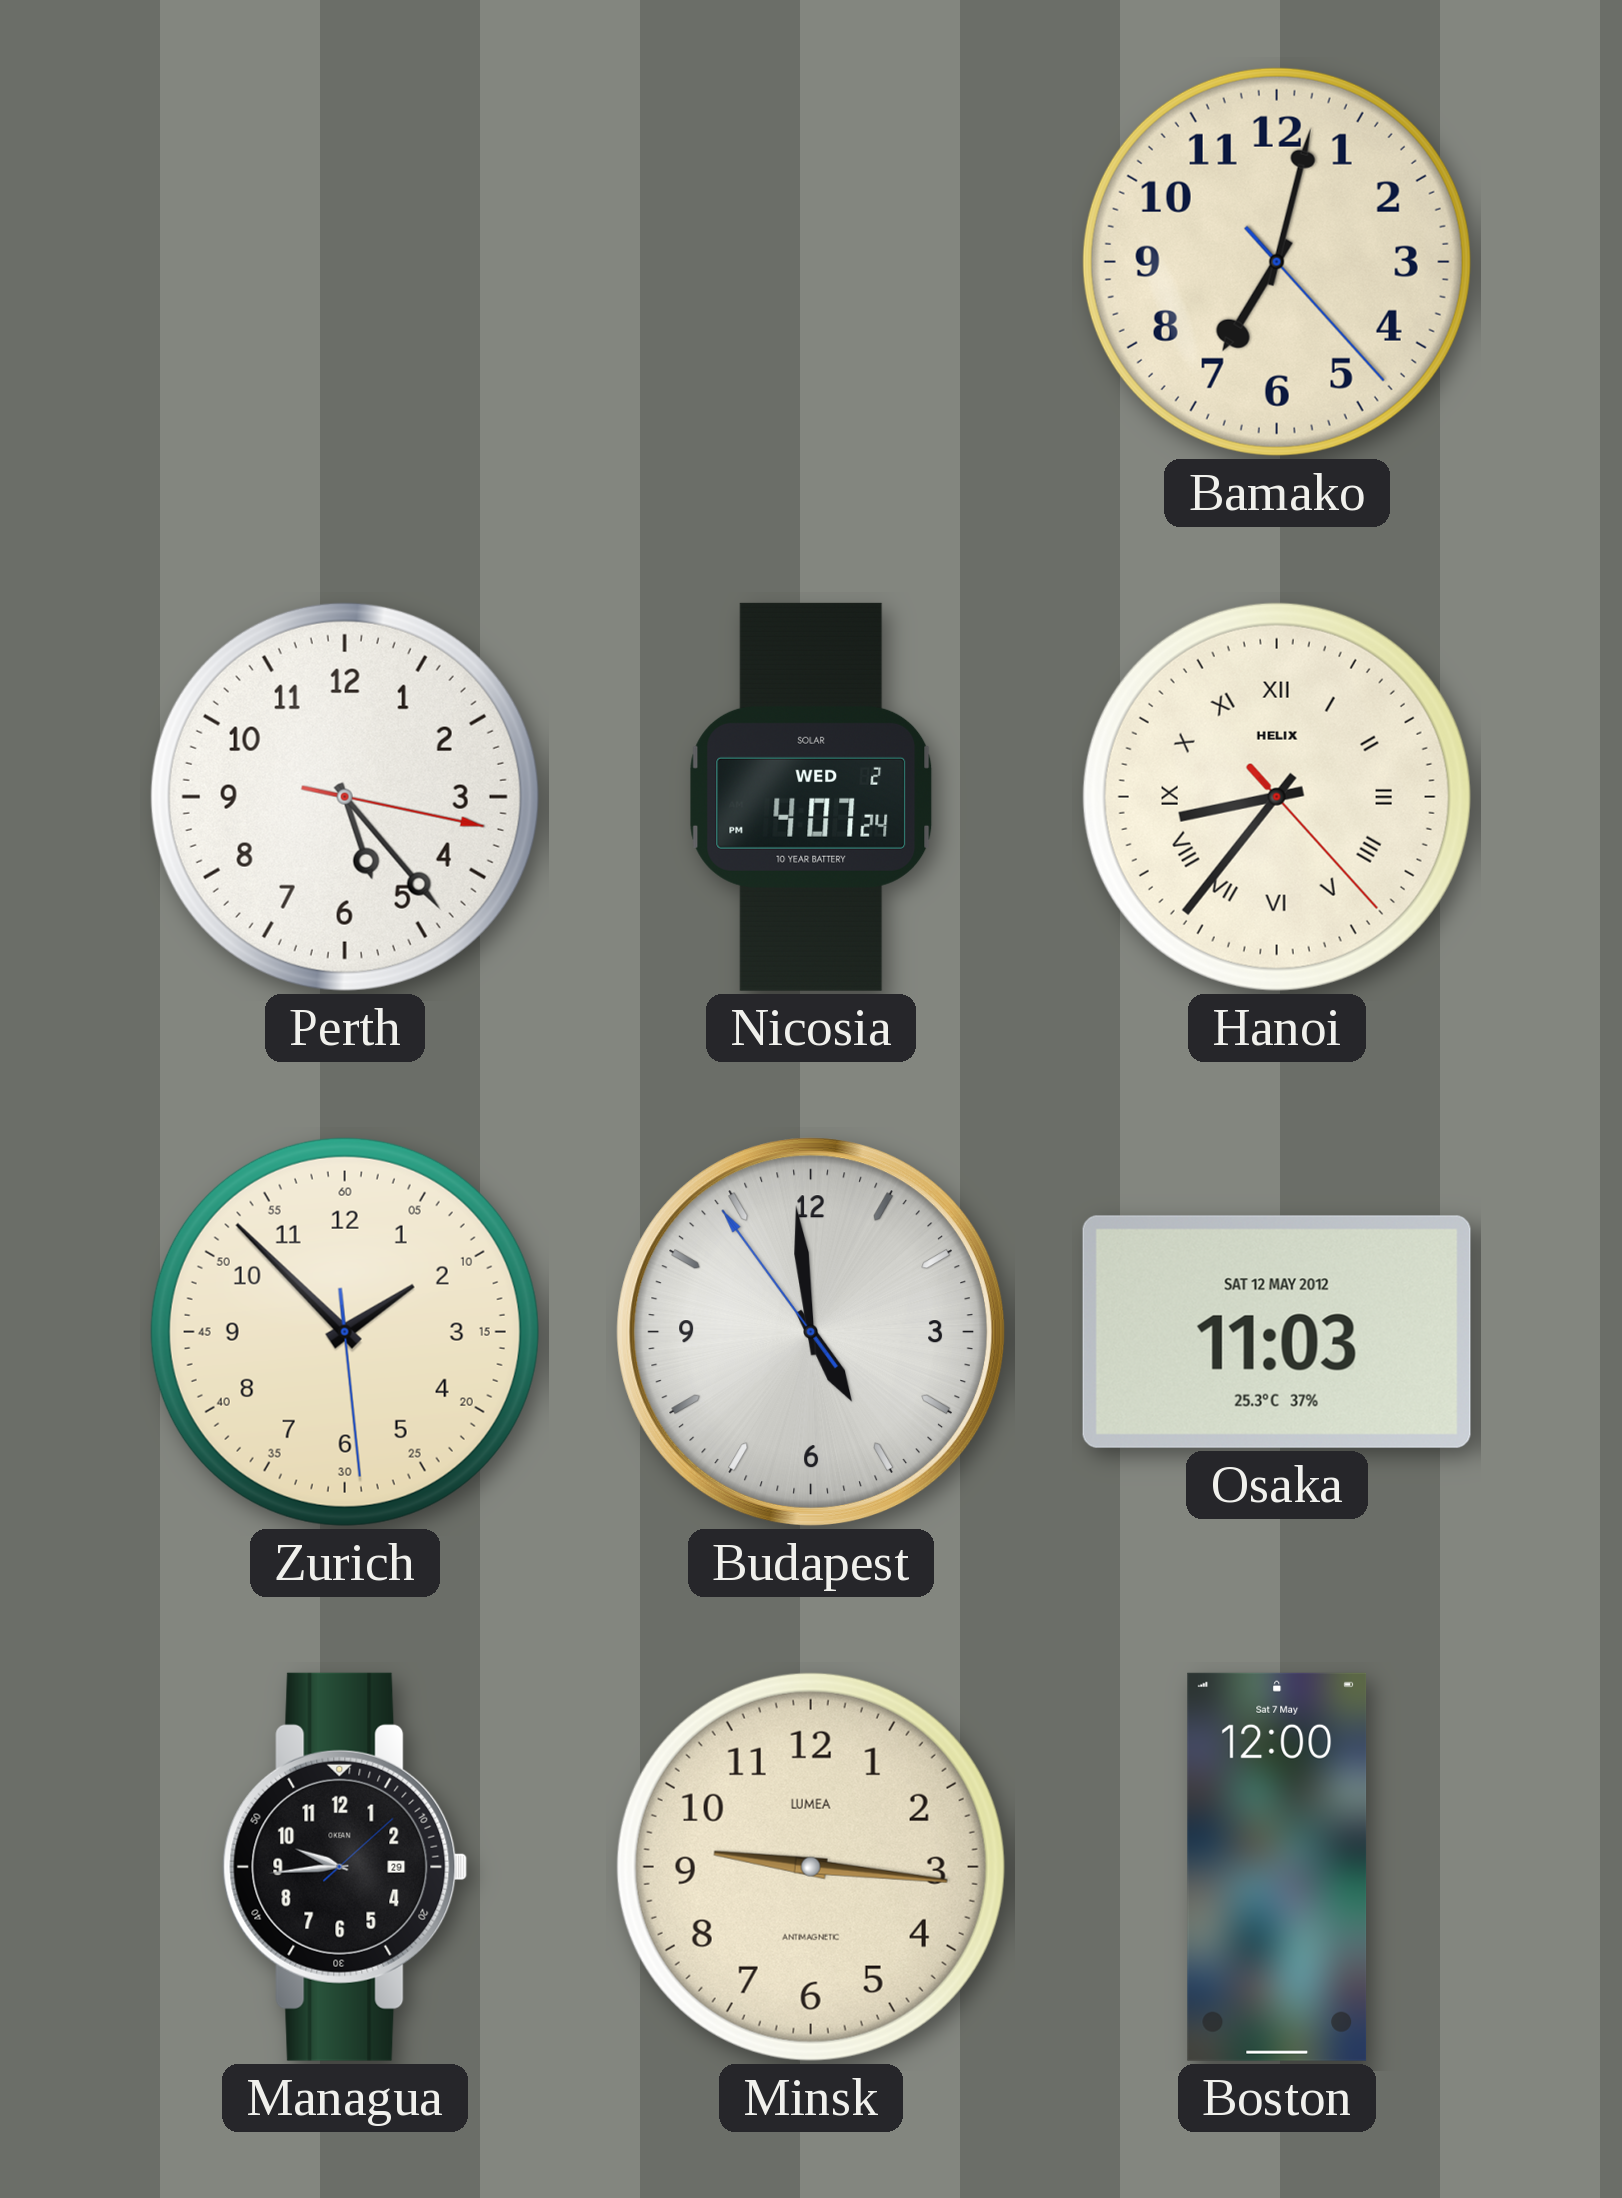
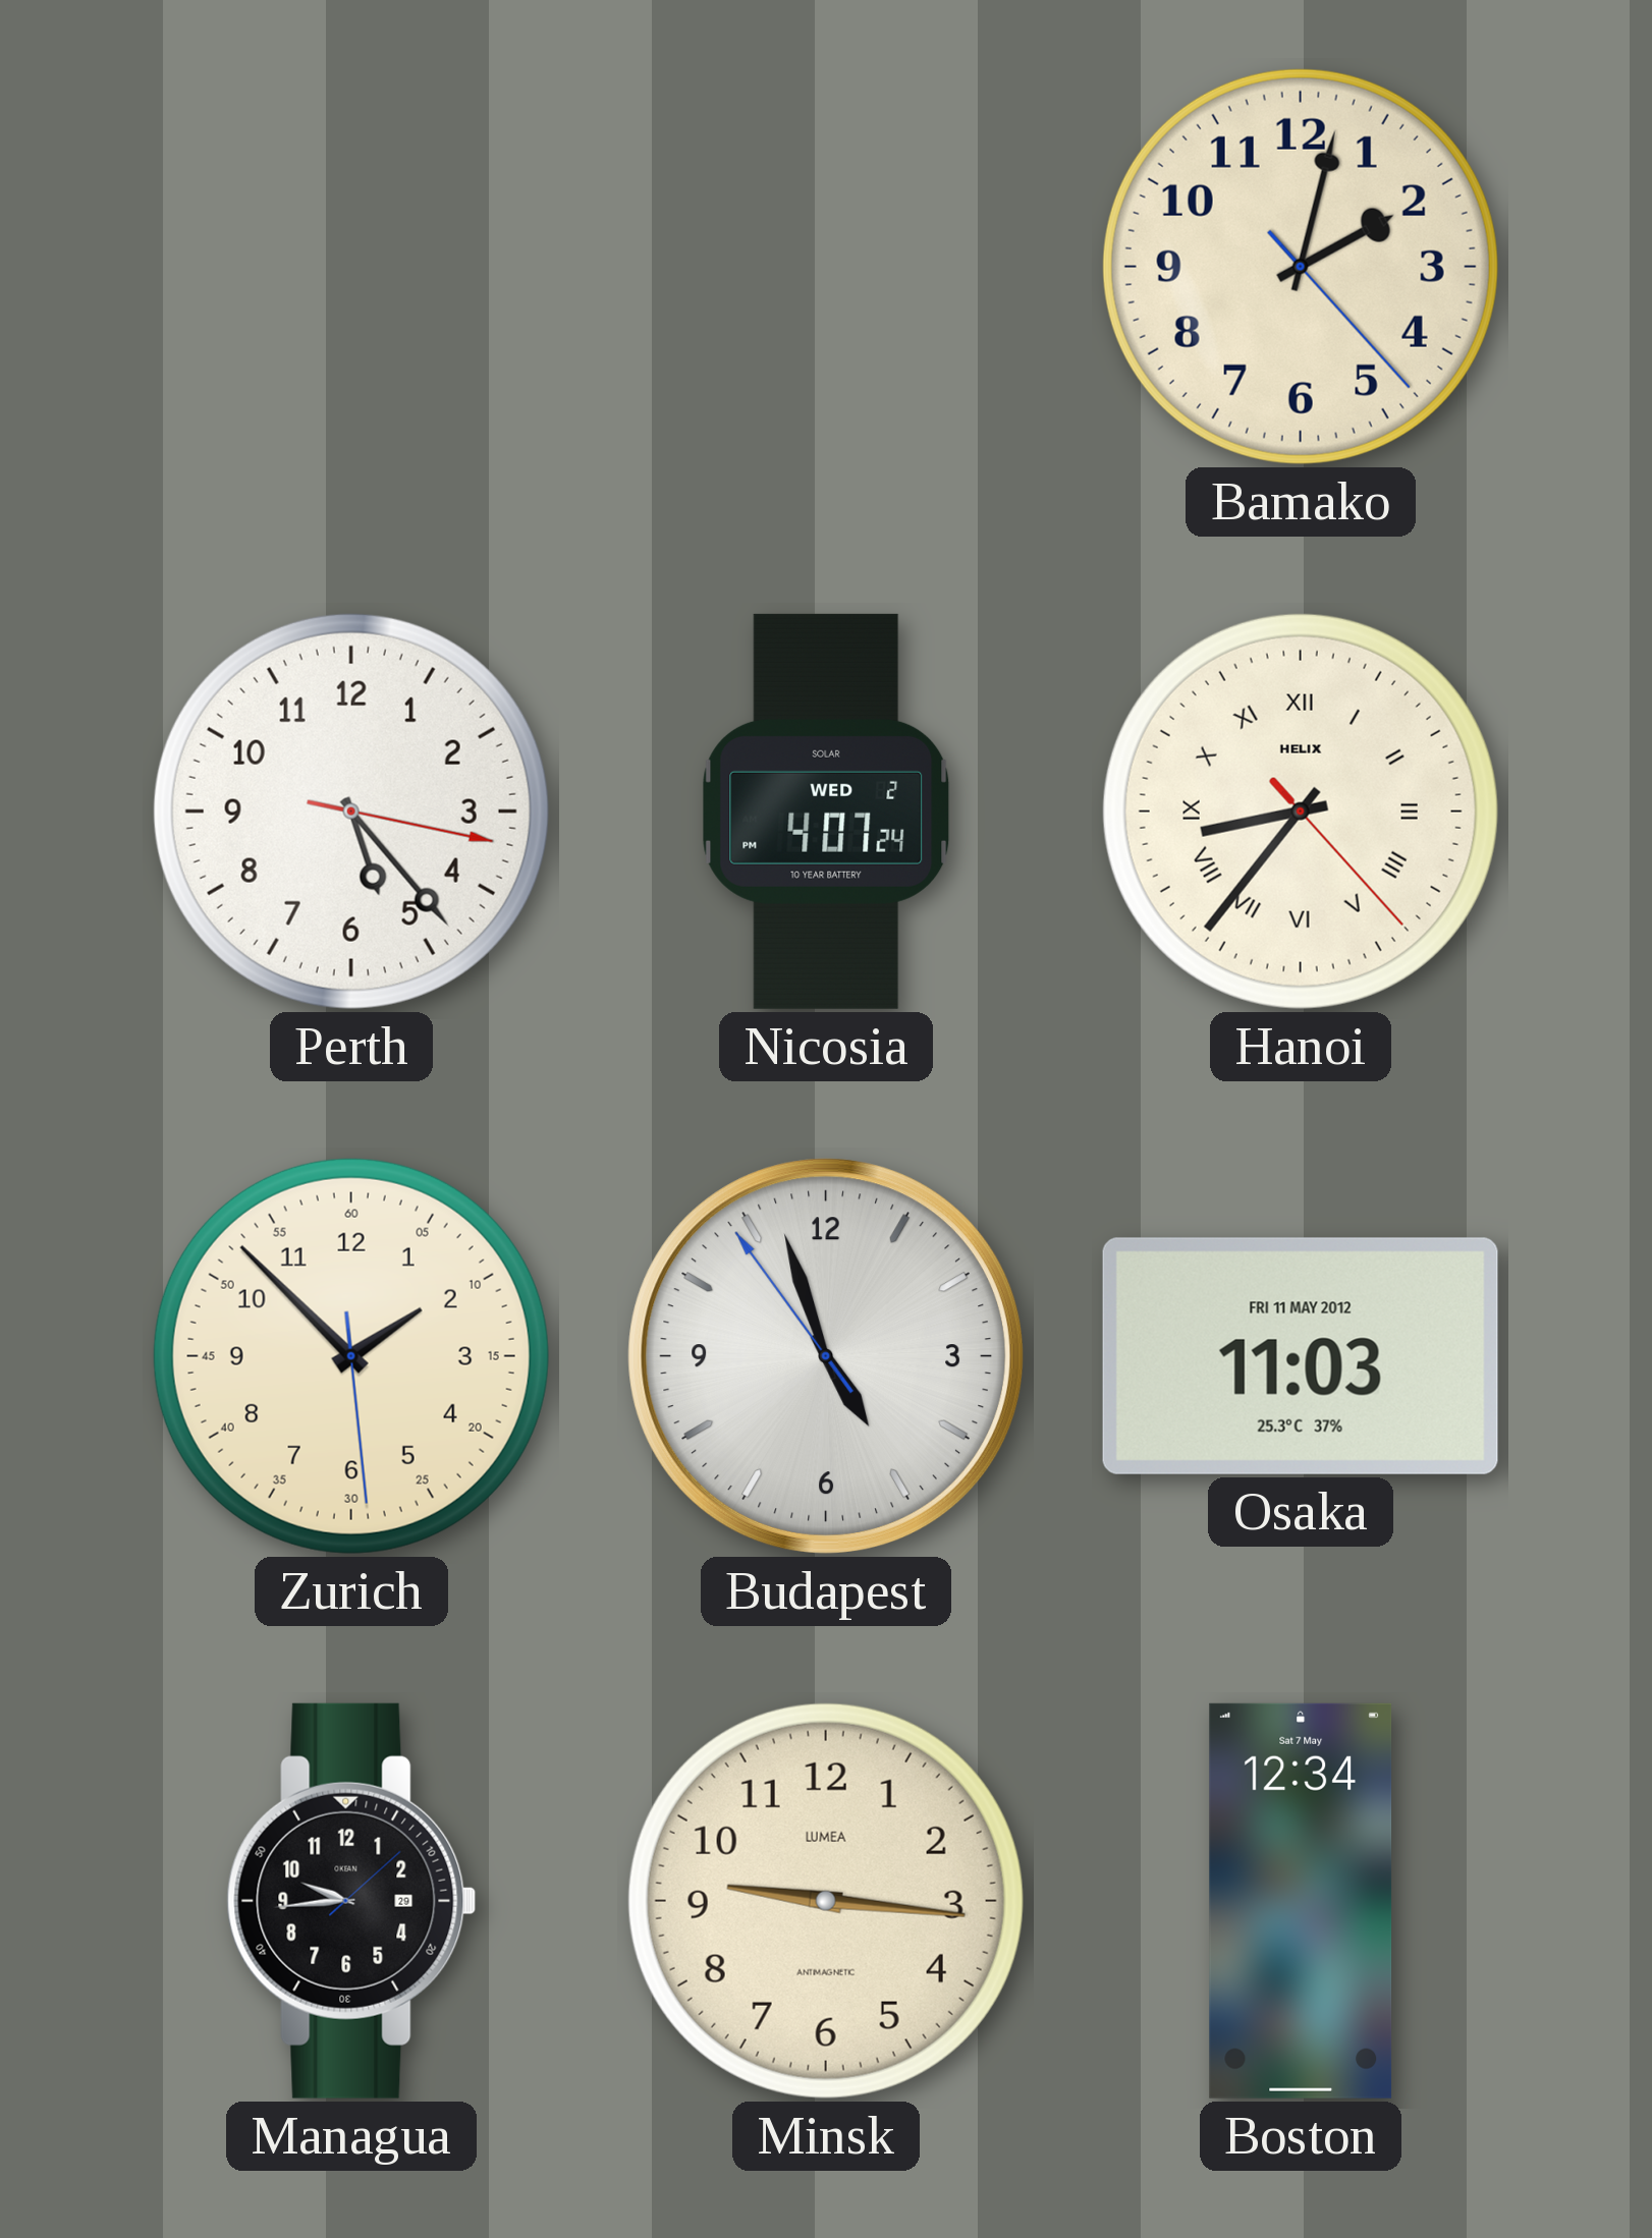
Bamako: 7:02 -> 2:02
Budapest: 4:58 -> 4:56
Osaka date: SAT 12 MAY 2012 -> FRI 11 MAY 2012
Boston: 12:00 -> 12:34
